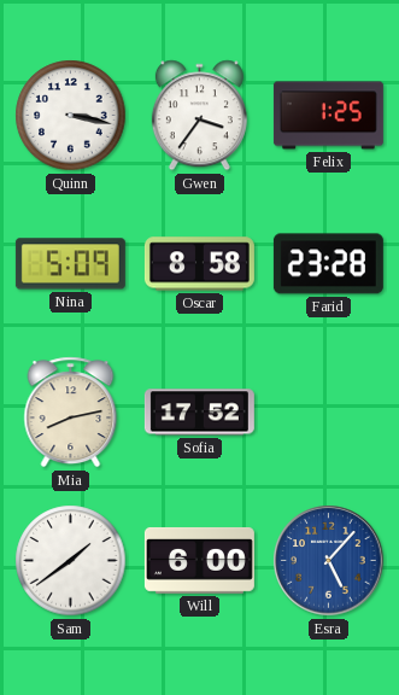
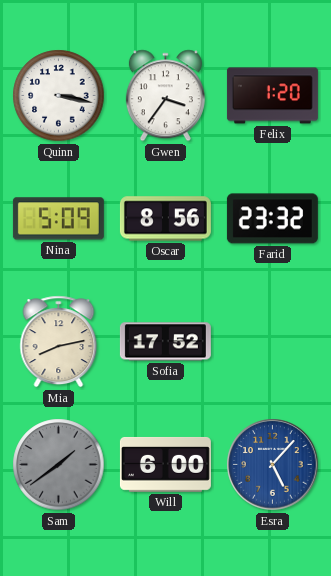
Felix: 1:25 -> 1:20
Oscar: 8:58 -> 8:56
Farid: 23:28 -> 23:32
Sam dial: white -> grey
